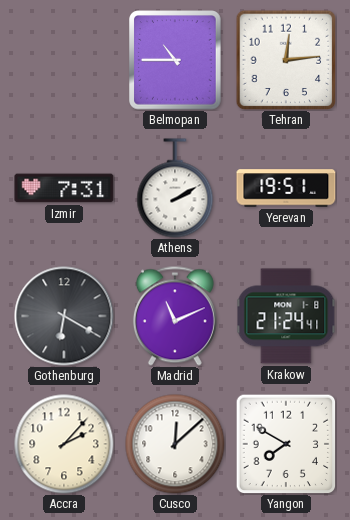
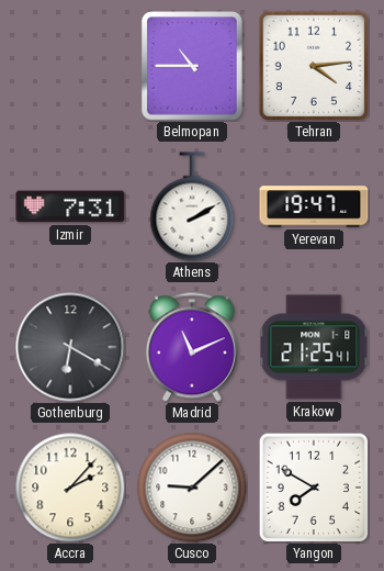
Tehran: 12:14 -> 4:14
Yerevan: 19:51 -> 19:47
Krakow: 21:24 -> 21:25
Cusco: 12:08 -> 9:08
